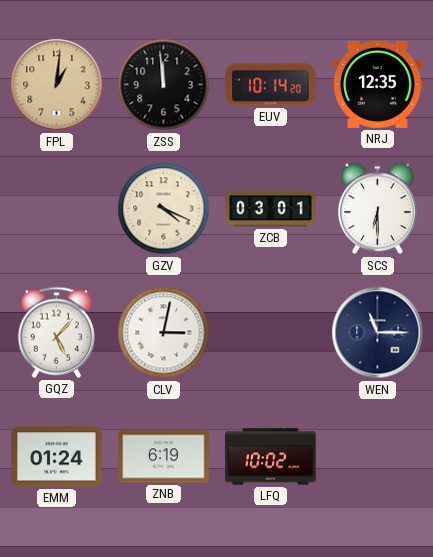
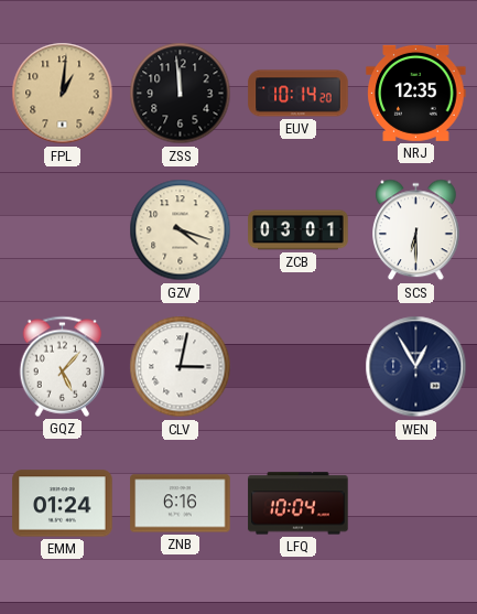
GZV: 4:19 -> 4:18
WEN: 11:15 -> 12:55
ZNB: 6:19 -> 6:16
LFQ: 10:02 -> 10:04
